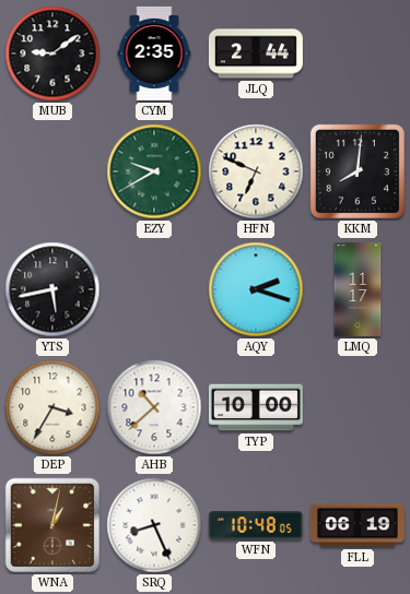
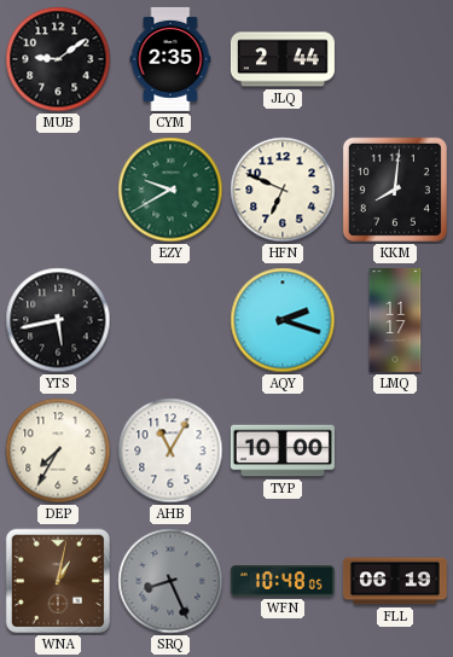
DEP: 3:35 -> 7:35
AHB: 10:38 -> 11:05
SRQ dial: white -> grey
